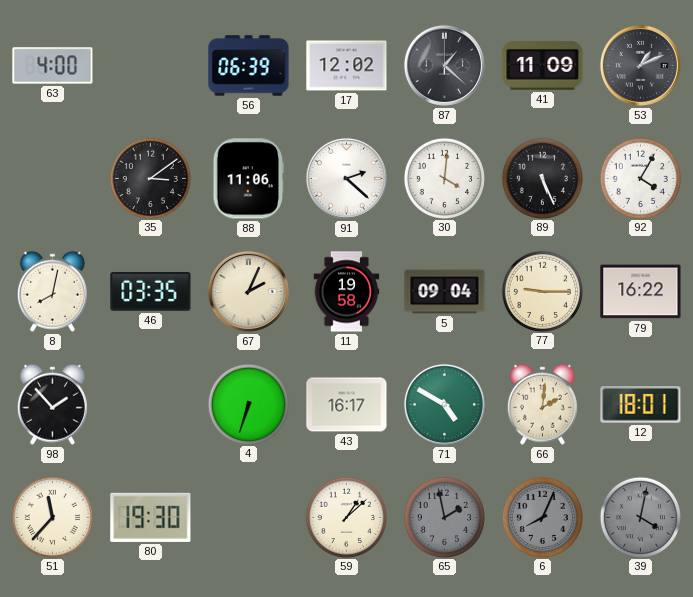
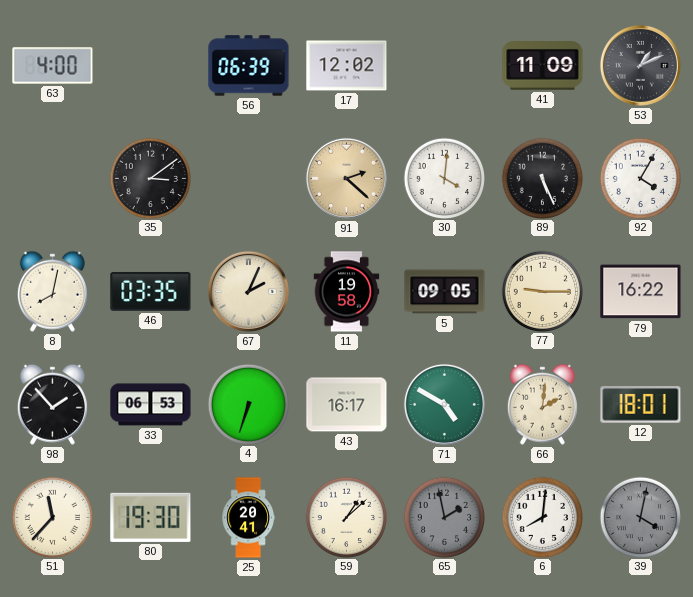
87: 1:22 -> none
88: 11:06 -> none
91 dial: white -> champagne
5: 09:04 -> 09:05
33: none -> 06:53
25: none -> 20:41
6: 8:04 -> 8:01
6 dial: grey -> white
